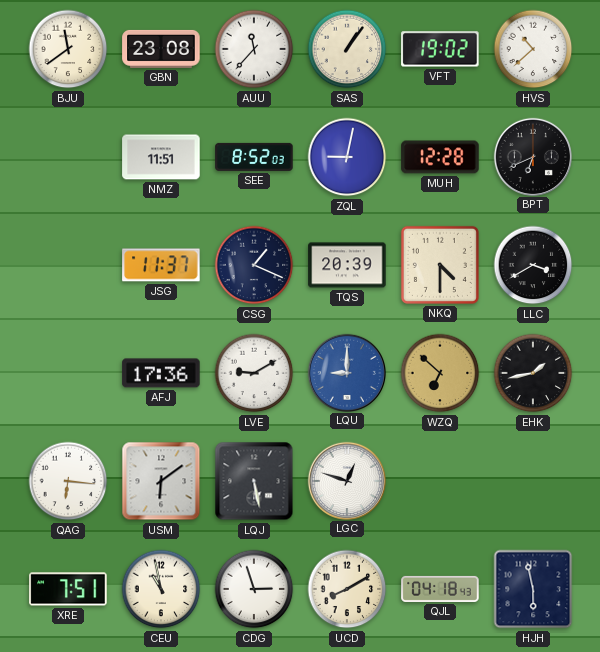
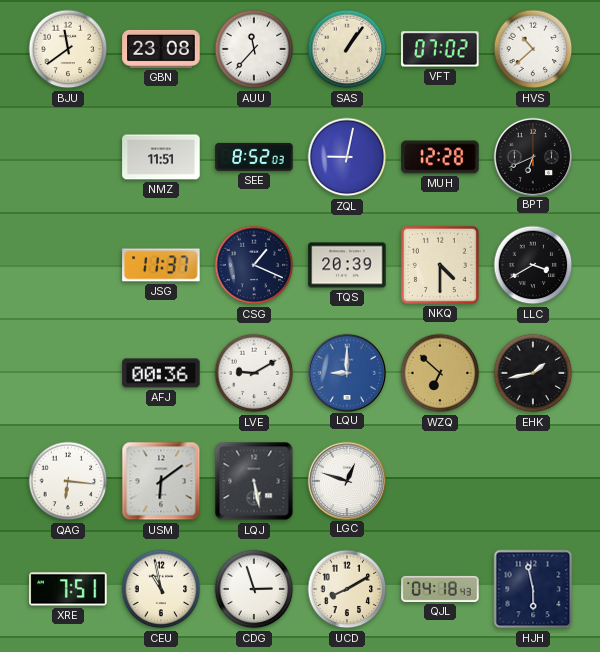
VFT: 19:02 -> 07:02
AFJ: 17:36 -> 00:36
